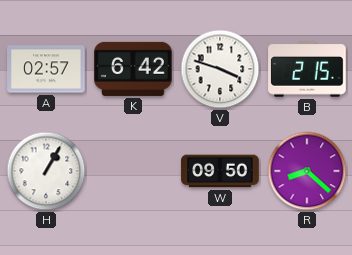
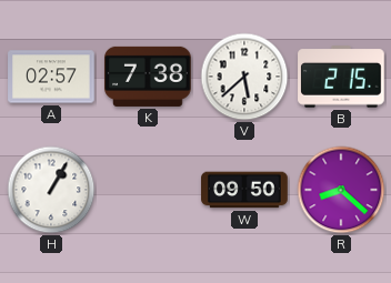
K: 6:42 -> 7:38
V: 3:48 -> 5:38
